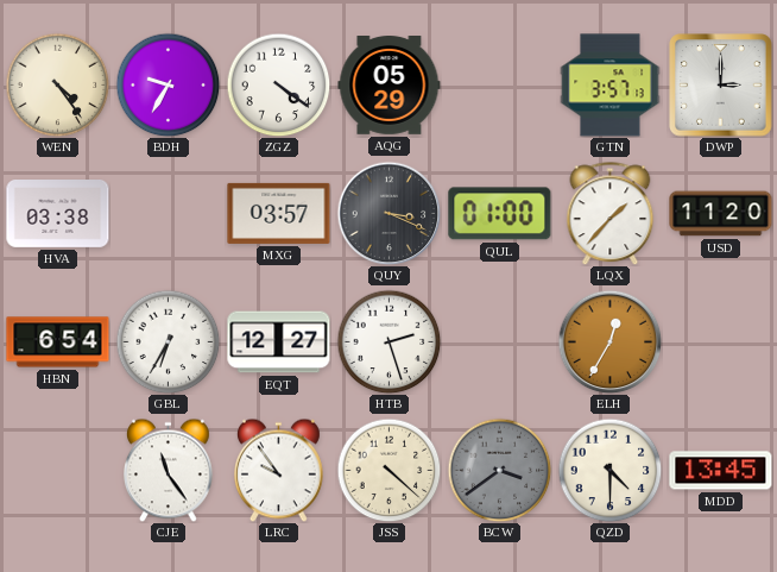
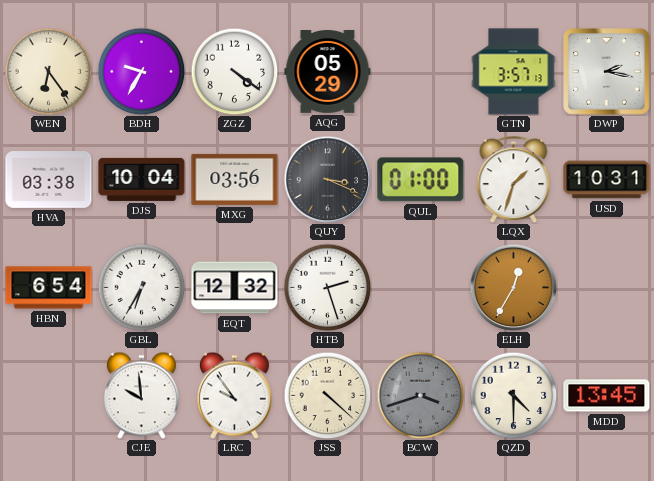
WEN: 4:24 -> 6:24
DWP: 3:00 -> 2:17
DJS: none -> 10:04
MXG: 03:57 -> 03:56
LQX: 1:37 -> 1:33
USD: 11:20 -> 10:31
EQT: 12:27 -> 12:32
CJE: 11:24 -> 9:59
BCW: 3:39 -> 3:42
